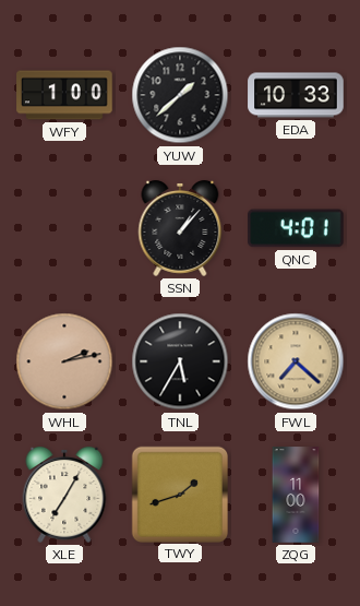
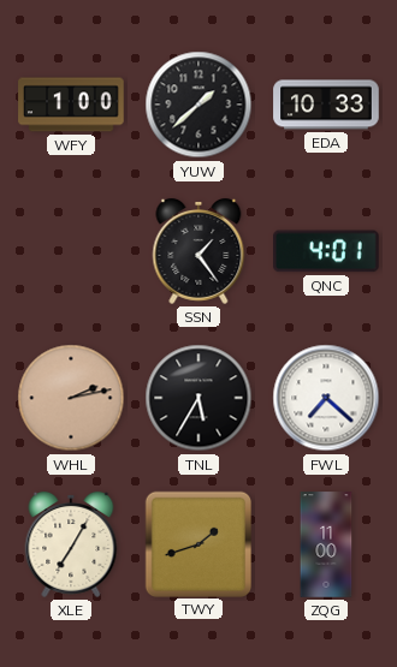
SSN: 1:07 -> 1:24
FWL dial: champagne -> white
